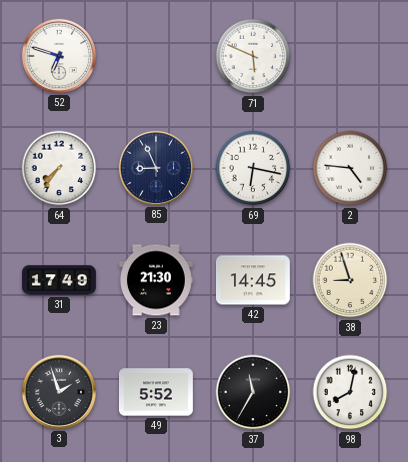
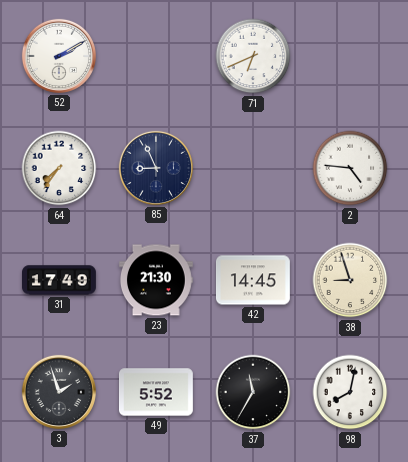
52: 6:48 -> 2:10
71: 5:49 -> 6:41
69: 6:17 -> none
